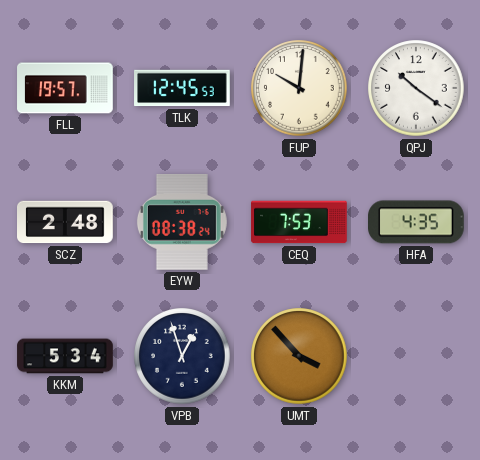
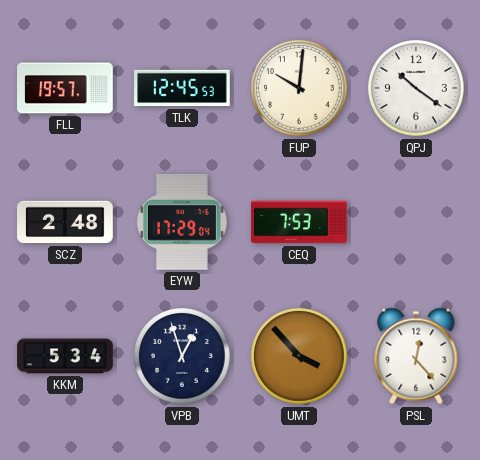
EYW: 08:38 -> 17:29
HFA: 4:35 -> none
PSL: none -> 12:23
